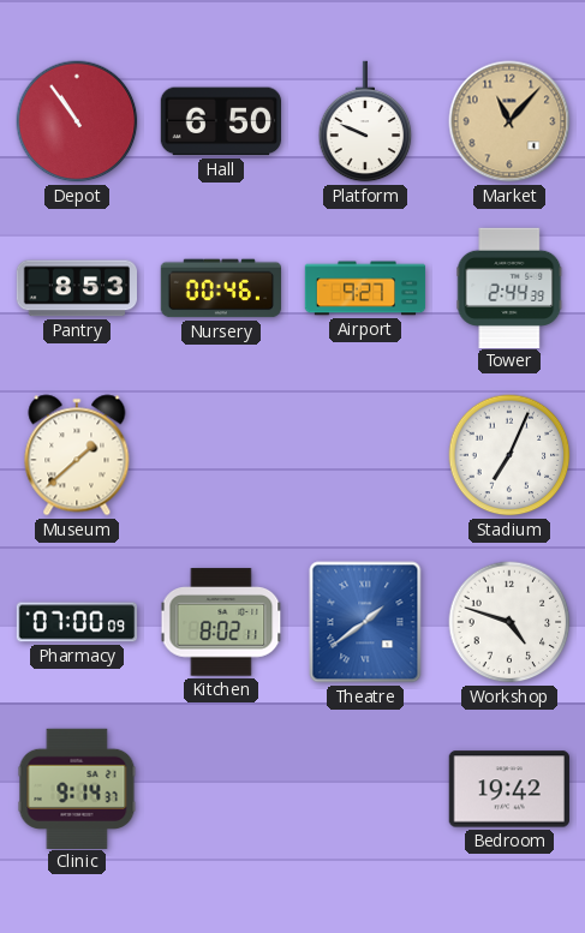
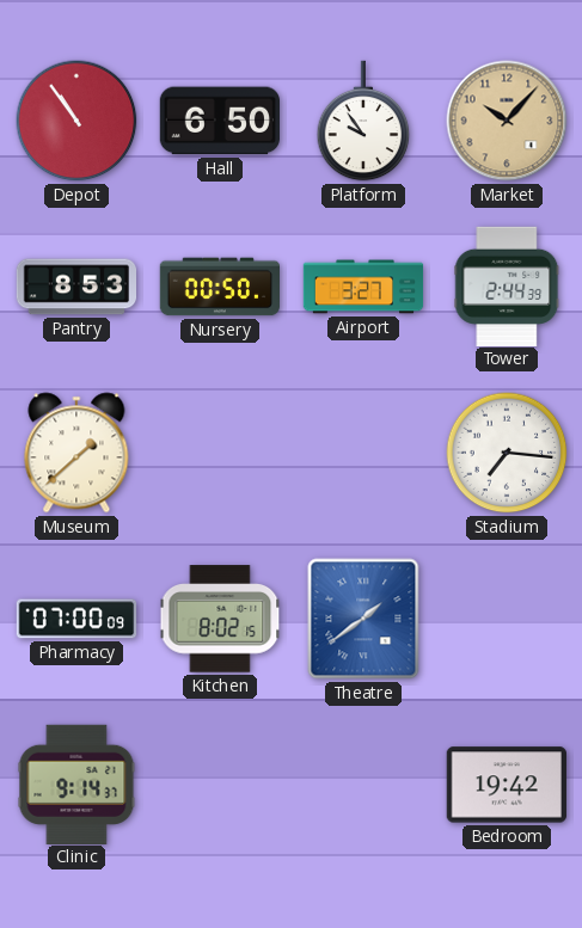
Platform: 9:49 -> 9:54
Market: 11:07 -> 10:07
Nursery: 00:46 -> 00:50
Airport: 9:27 -> 3:27
Stadium: 7:04 -> 7:16
Kitchen: 8:02:11 -> 8:02:15
Workshop: 4:48 -> none
